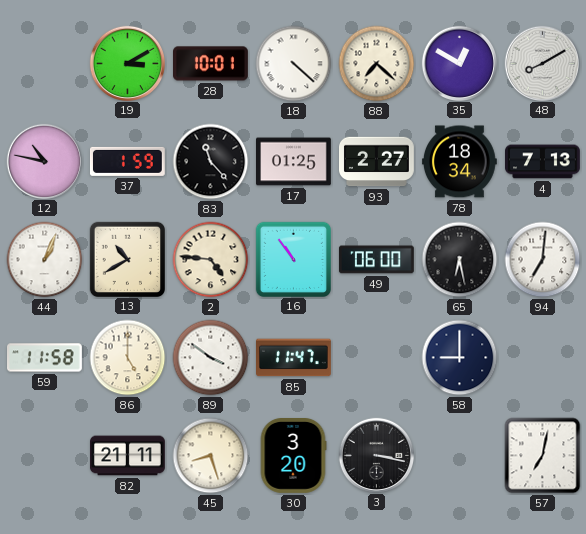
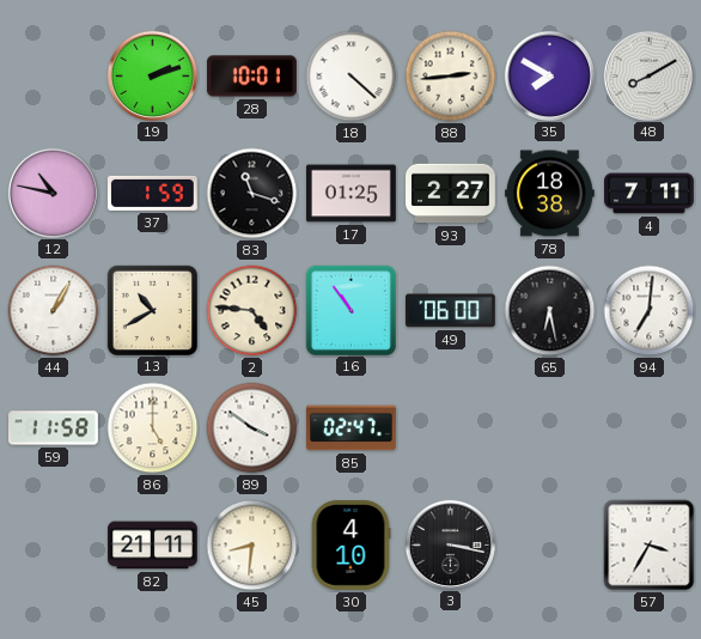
19: 3:10 -> 2:12
88: 7:22 -> 2:44
35: 12:50 -> 7:50
83: 11:23 -> 11:18
78: 18:34 -> 18:38
4: 7:13 -> 7:11
44: 1:04 -> 1:05
85: 11:47 -> 02:47
58: 9:00 -> none
45: 8:27 -> 8:31
30: 3:20 -> 4:10
57: 7:02 -> 3:35
